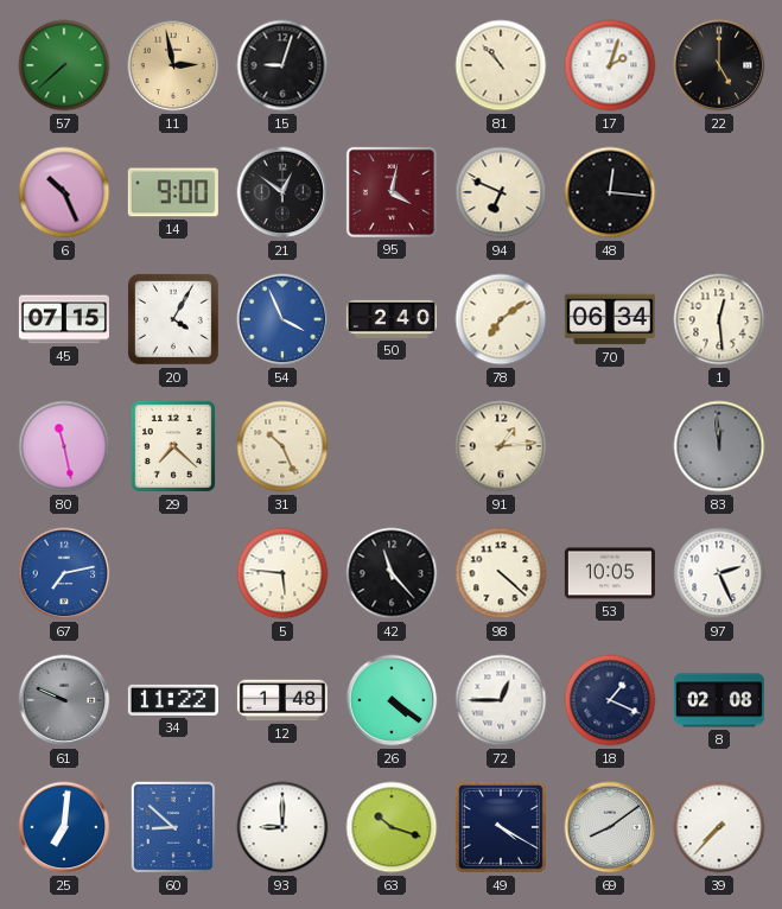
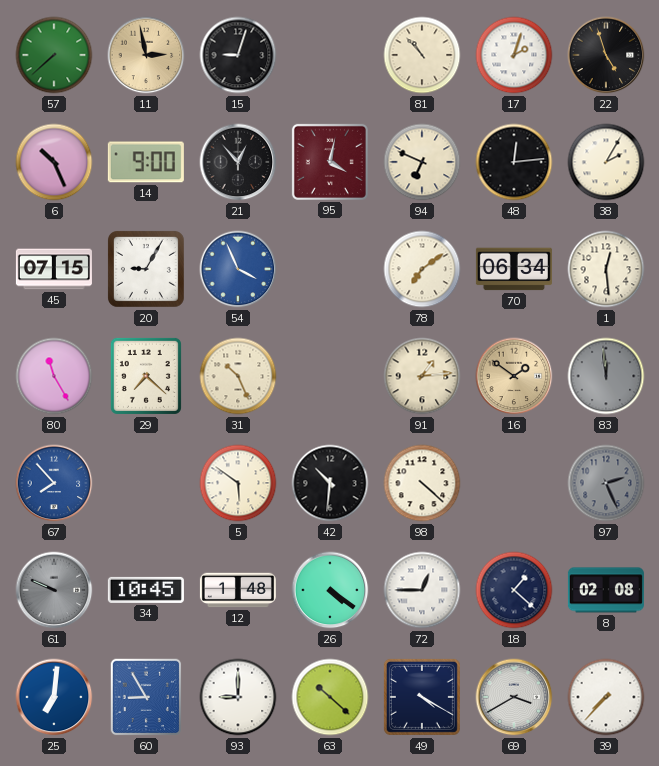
22: 5:00 -> 4:57
21: 12:51 -> 12:53
48: 12:16 -> 12:14
38: none -> 2:05
20: 4:05 -> 9:05
50: 2:40 -> none
80: 11:28 -> 11:25
16: none -> 1:51
67: 7:13 -> 7:53
5: 5:46 -> 5:51
42: 11:23 -> 10:31
53: 10:05 -> none
97 dial: white -> grey
34: 11:22 -> 10:45
18: 1:19 -> 1:22
60: 8:52 -> 8:55
63: 10:18 -> 10:22
69: 8:09 -> 3:40
